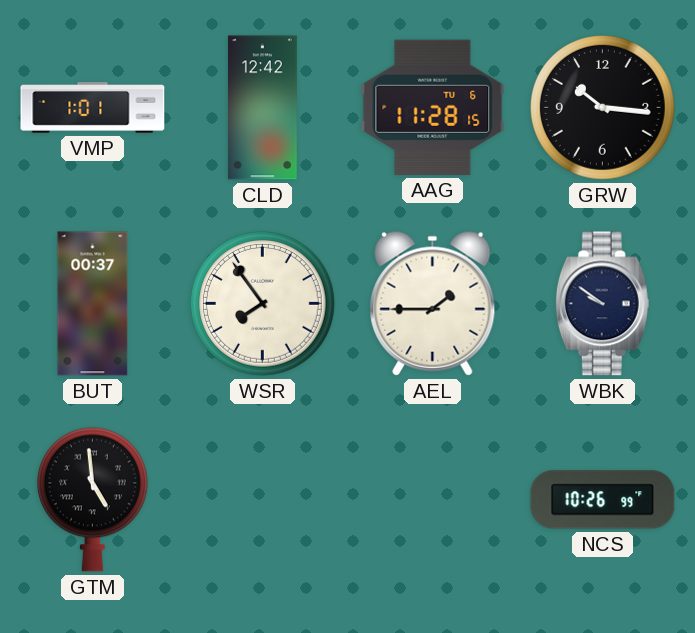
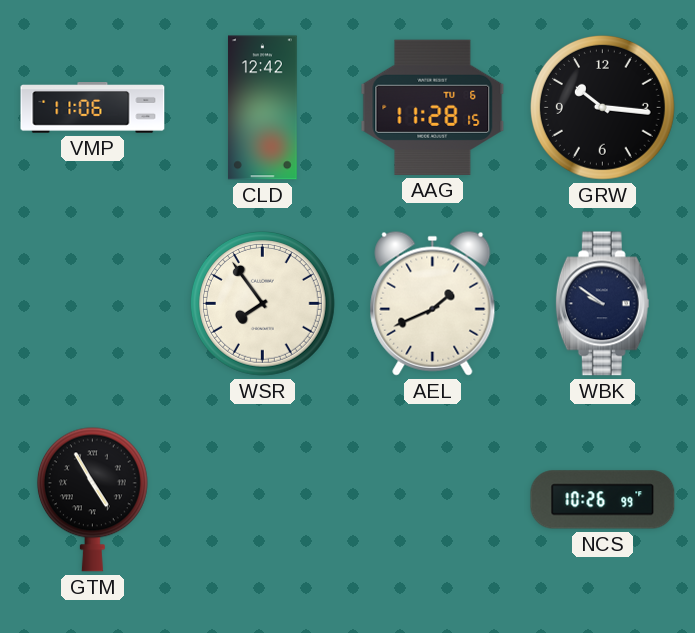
VMP: 1:01 -> 11:06
BUT: 00:37 -> none
AEL: 1:45 -> 1:41
GTM: 4:59 -> 4:55
